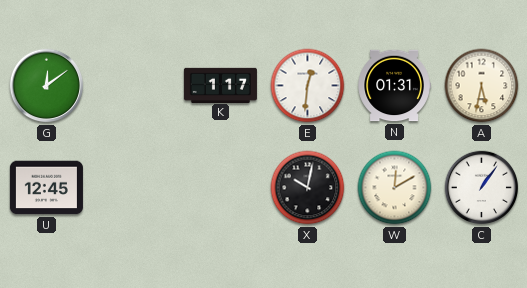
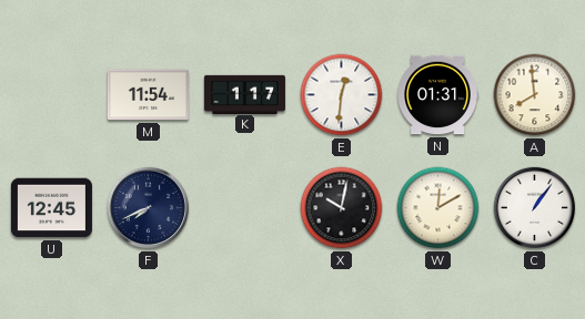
G: 12:09 -> none
M: none -> 11:54
A: 5:32 -> 7:59
F: none -> 7:41
